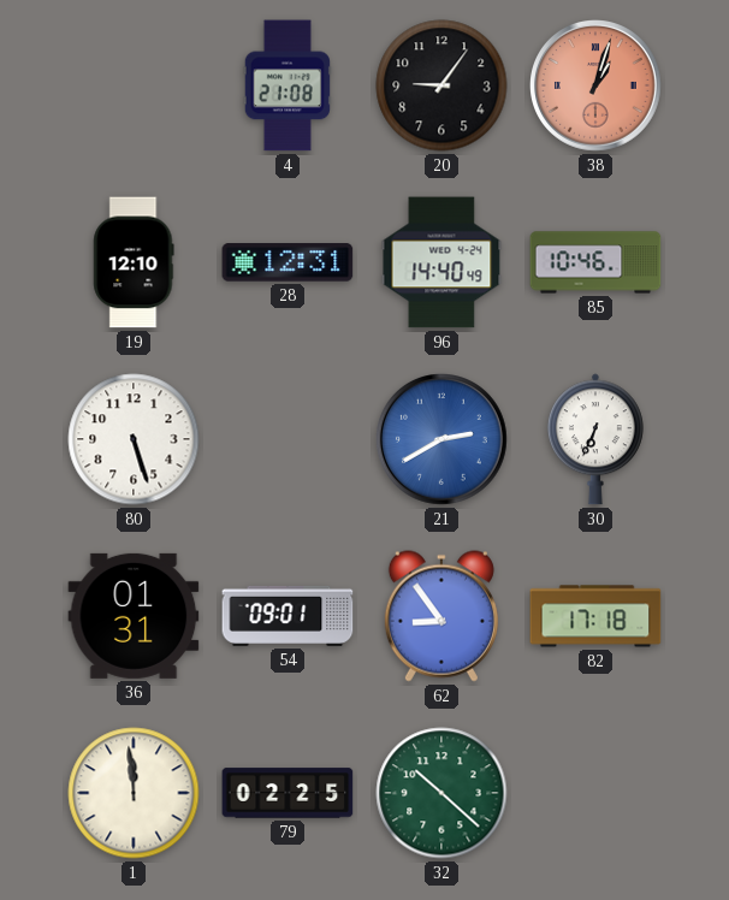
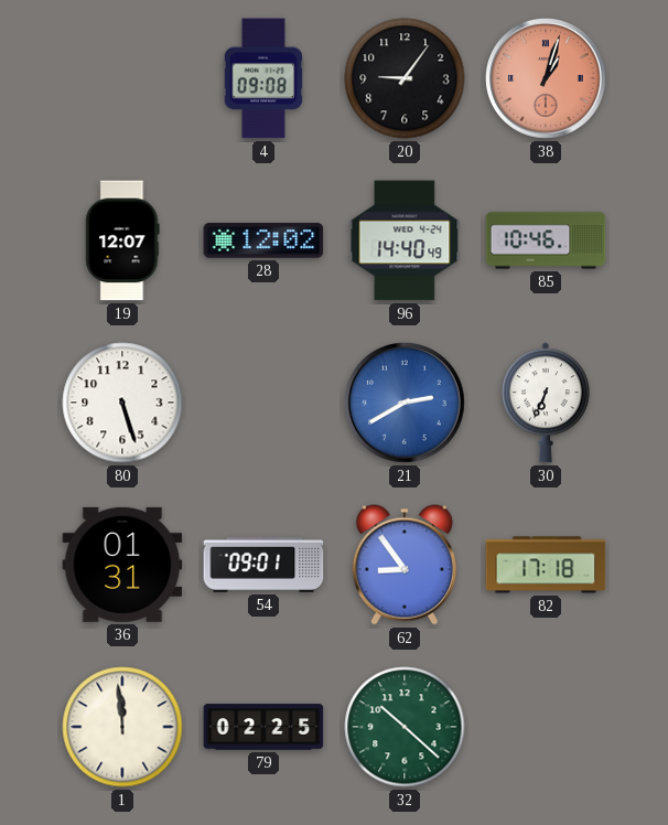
4: 21:08 -> 09:08
19: 12:10 -> 12:07
28: 12:31 -> 12:02
